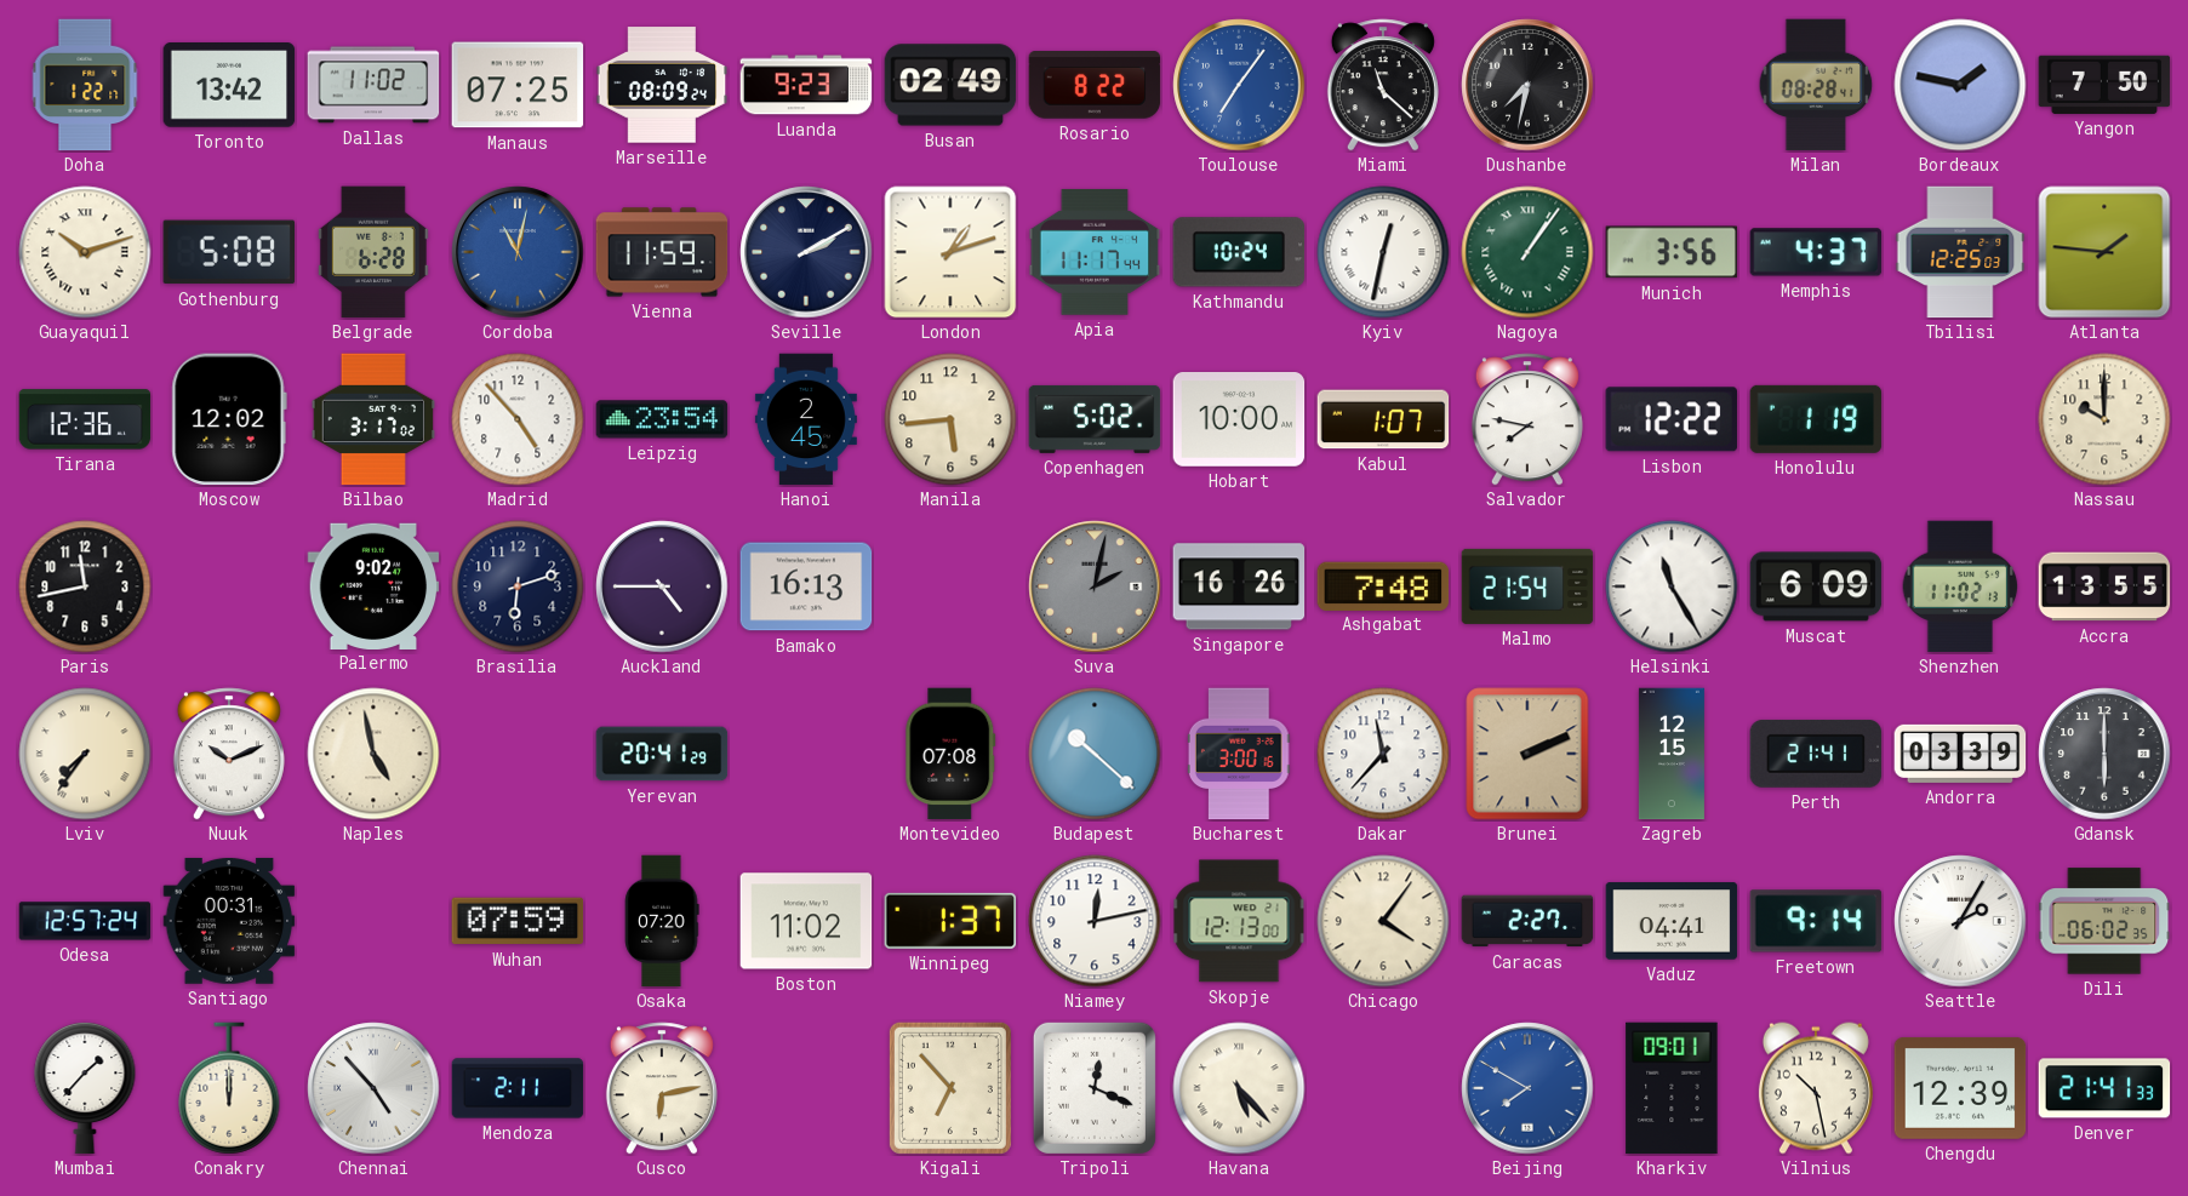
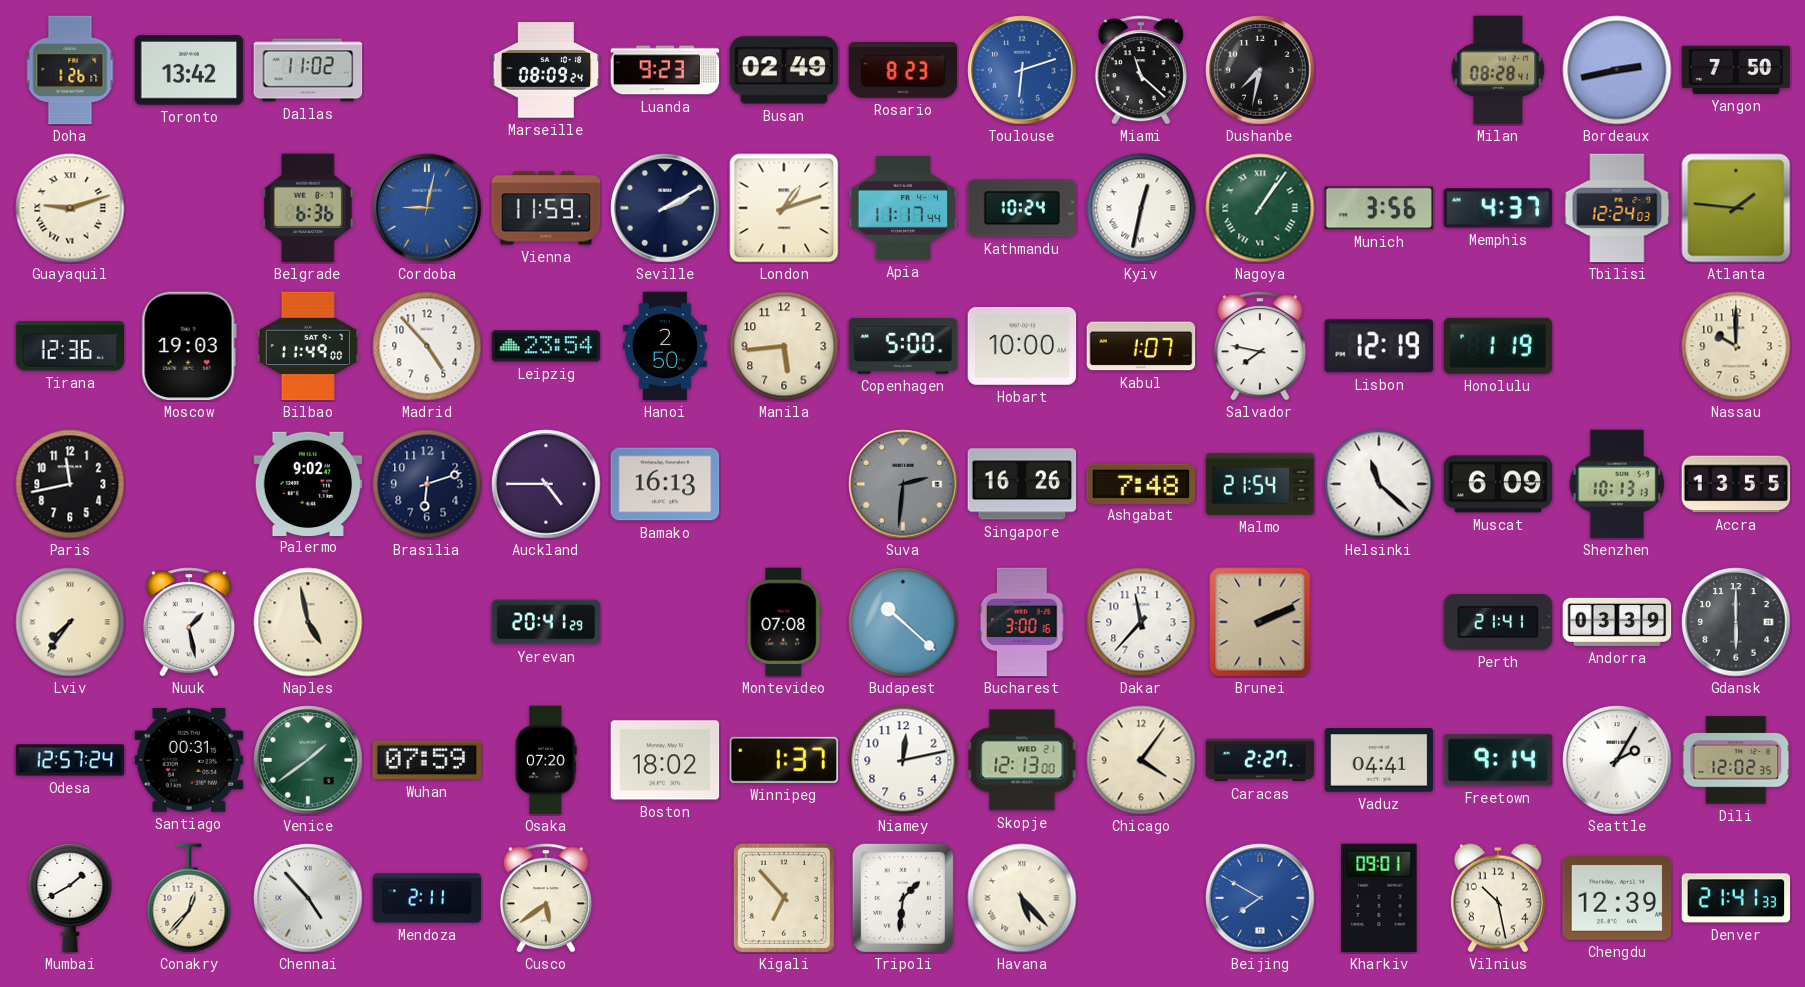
Doha: 1:22 -> 1:26
Manaus: 07:25 -> none
Rosario: 8:22 -> 8:23
Toulouse: 7:06 -> 6:12
Bordeaux: 1:47 -> 2:43
Guayaquil: 10:12 -> 9:12
Gothenburg: 5:08 -> none
Belgrade: 6:28 -> 6:36
Cordoba: 11:02 -> 9:02
Tbilisi: 12:25 -> 12:24
Moscow: 12:02 -> 19:03
Bilbao: 3:17 -> 11:49
Hanoi: 2:45 -> 2:50
Copenhagen: 5:02 -> 5:00
Lisbon: 12:22 -> 12:19
Suva: 2:02 -> 2:31
Helsinki: 11:25 -> 11:22
Shenzhen: 11:02 -> 10:13
Nuuk: 10:11 -> 1:28
Zagreb: 12:15 -> none
Venice: none -> 1:39
Boston: 11:02 -> 18:02
Dili: 06:02 -> 12:02
Mumbai: 1:37 -> 1:40
Conakry: 12:00 -> 12:37
Cusco: 6:13 -> 5:39
Tripoli: 12:19 -> 1:31
